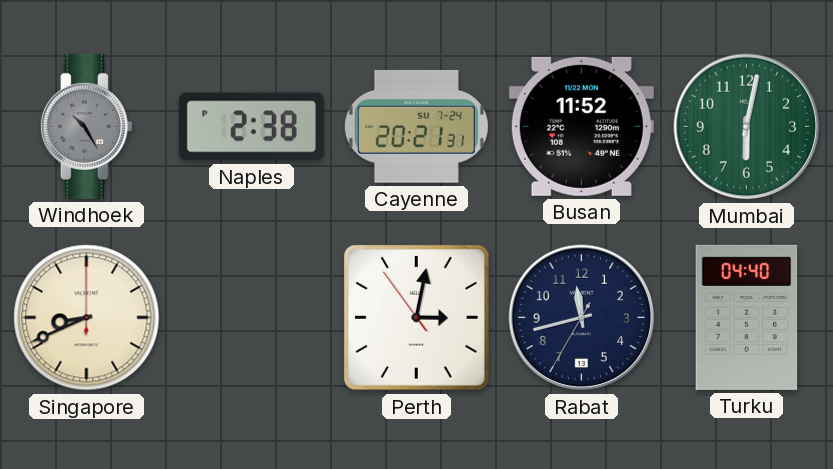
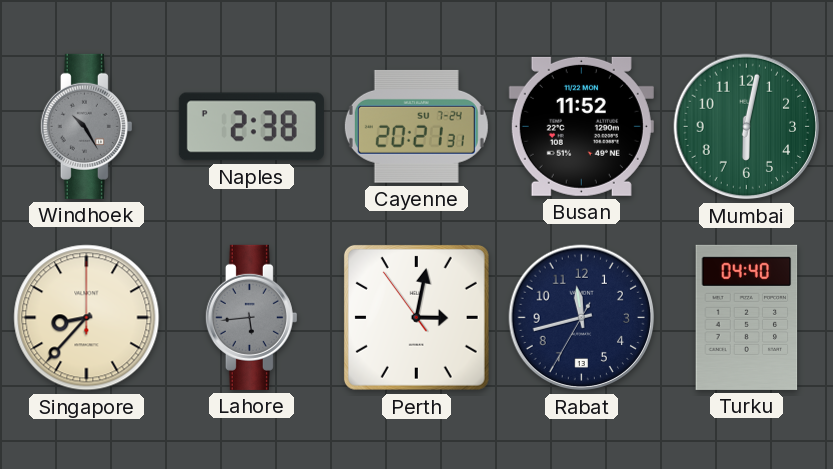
Singapore: 8:41 -> 8:37
Lahore: none -> 5:44
